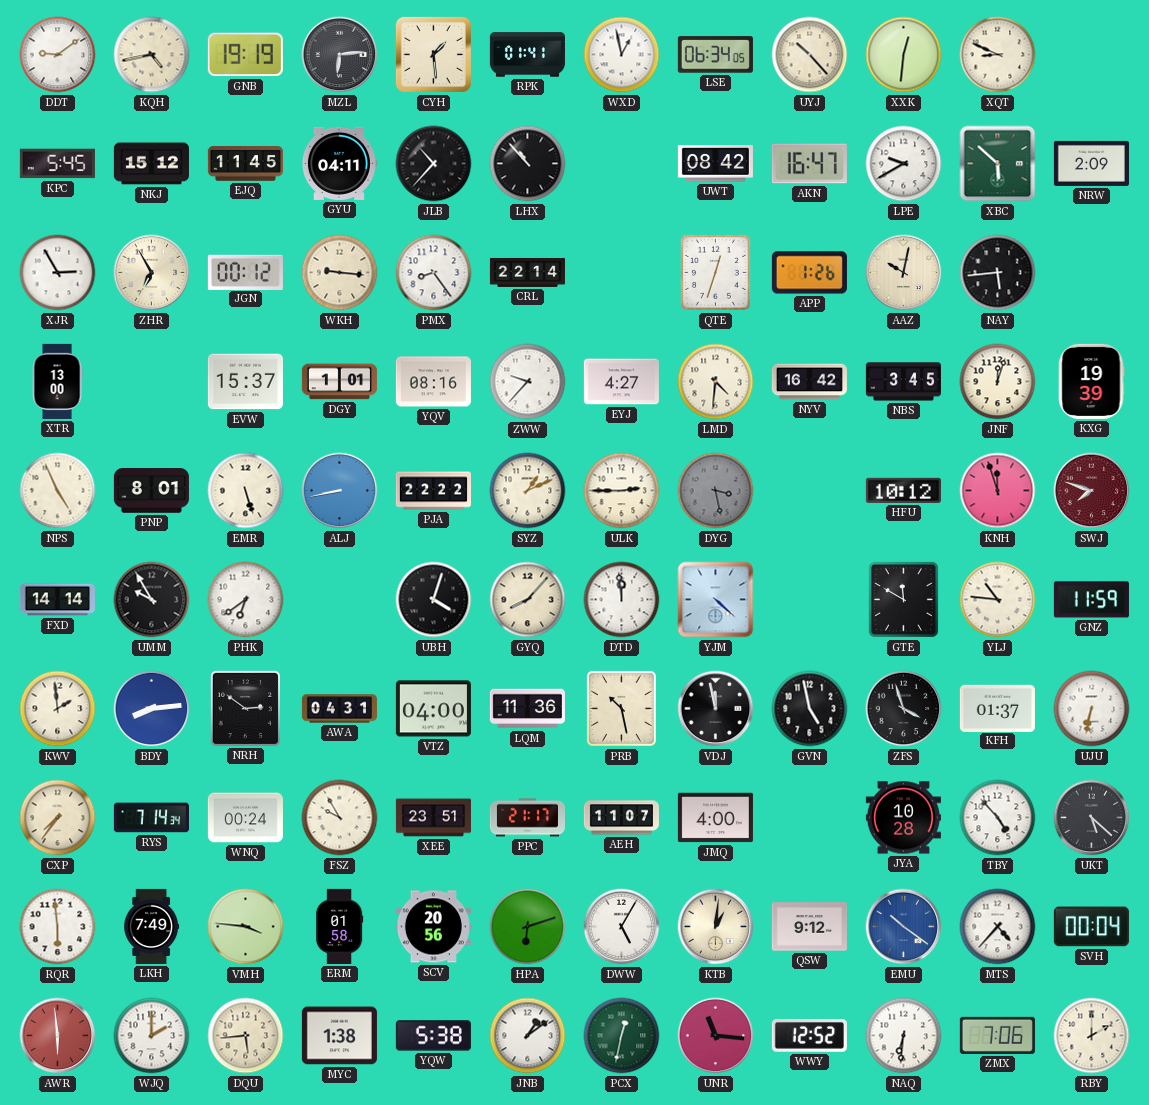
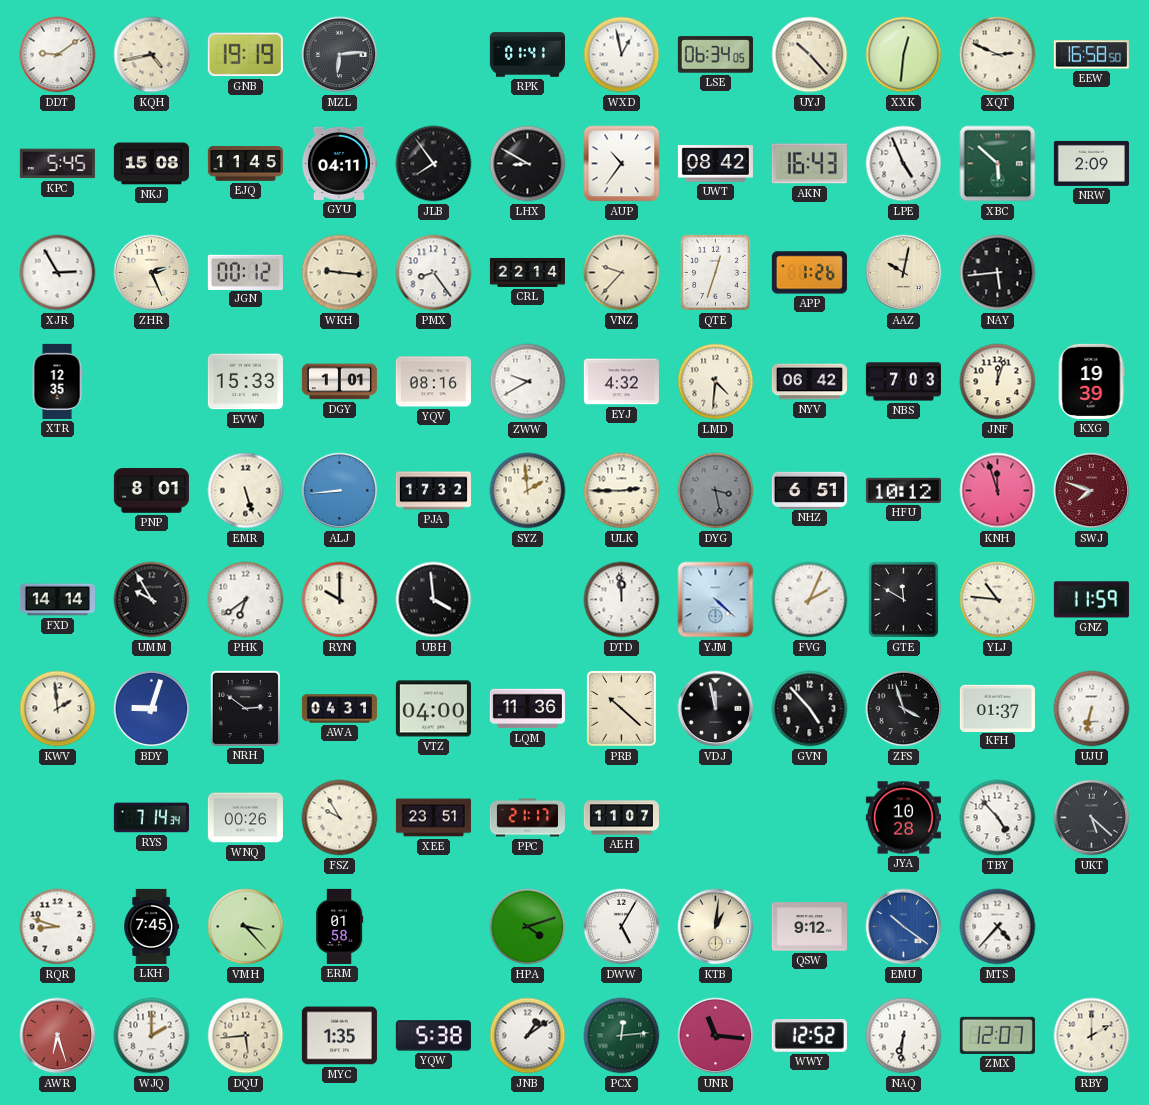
CYH: 1:29 -> none
XQT: 8:49 -> 2:49
EEW: none -> 16:58
NKJ: 15:12 -> 15:08
JLB: 10:37 -> 7:54
LHX: 10:53 -> 8:50
AUP: none -> 10:36
AKN: 16:47 -> 16:43
LPE: 9:40 -> 4:56
ZHR: 6:55 -> 2:26
VNZ: none -> 9:37
XTR: 13:00 -> 12:35
EVW: 15:37 -> 15:33
ZWW: 9:37 -> 9:40
EYJ: 4:27 -> 4:32
NYV: 16:42 -> 06:42
NBS: 3:45 -> 7:03
NPS: 4:56 -> none
ALJ: 8:43 -> 8:44
PJA: 22:22 -> 17:32
SYZ: 1:11 -> 1:59
NHZ: none -> 6:51
RYN: none -> 10:00
UBH: 4:03 -> 3:59
GYQ: 8:07 -> none
FVG: none -> 2:04
BDY: 8:14 -> 9:03
PRB: 10:28 -> 10:22
GVN: 4:58 -> 4:53
CXP: 7:36 -> none
WNQ: 00:24 -> 00:26
JMQ: 4:00 -> none
RQR: 5:59 -> 8:48
LKH: 7:49 -> 7:45
VMH: 3:46 -> 3:23
SCV: 20:56 -> none
HPA: 6:12 -> 4:12
SVH: 00:04 -> none
AWR: 5:59 -> 6:27
MYC: 1:38 -> 1:35
PCX: 12:32 -> 12:14
ZMX: 7:06 -> 12:07
